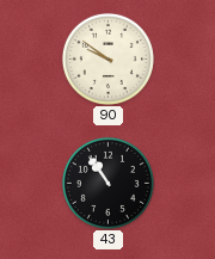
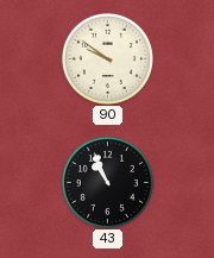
43: 10:54 -> 10:56
